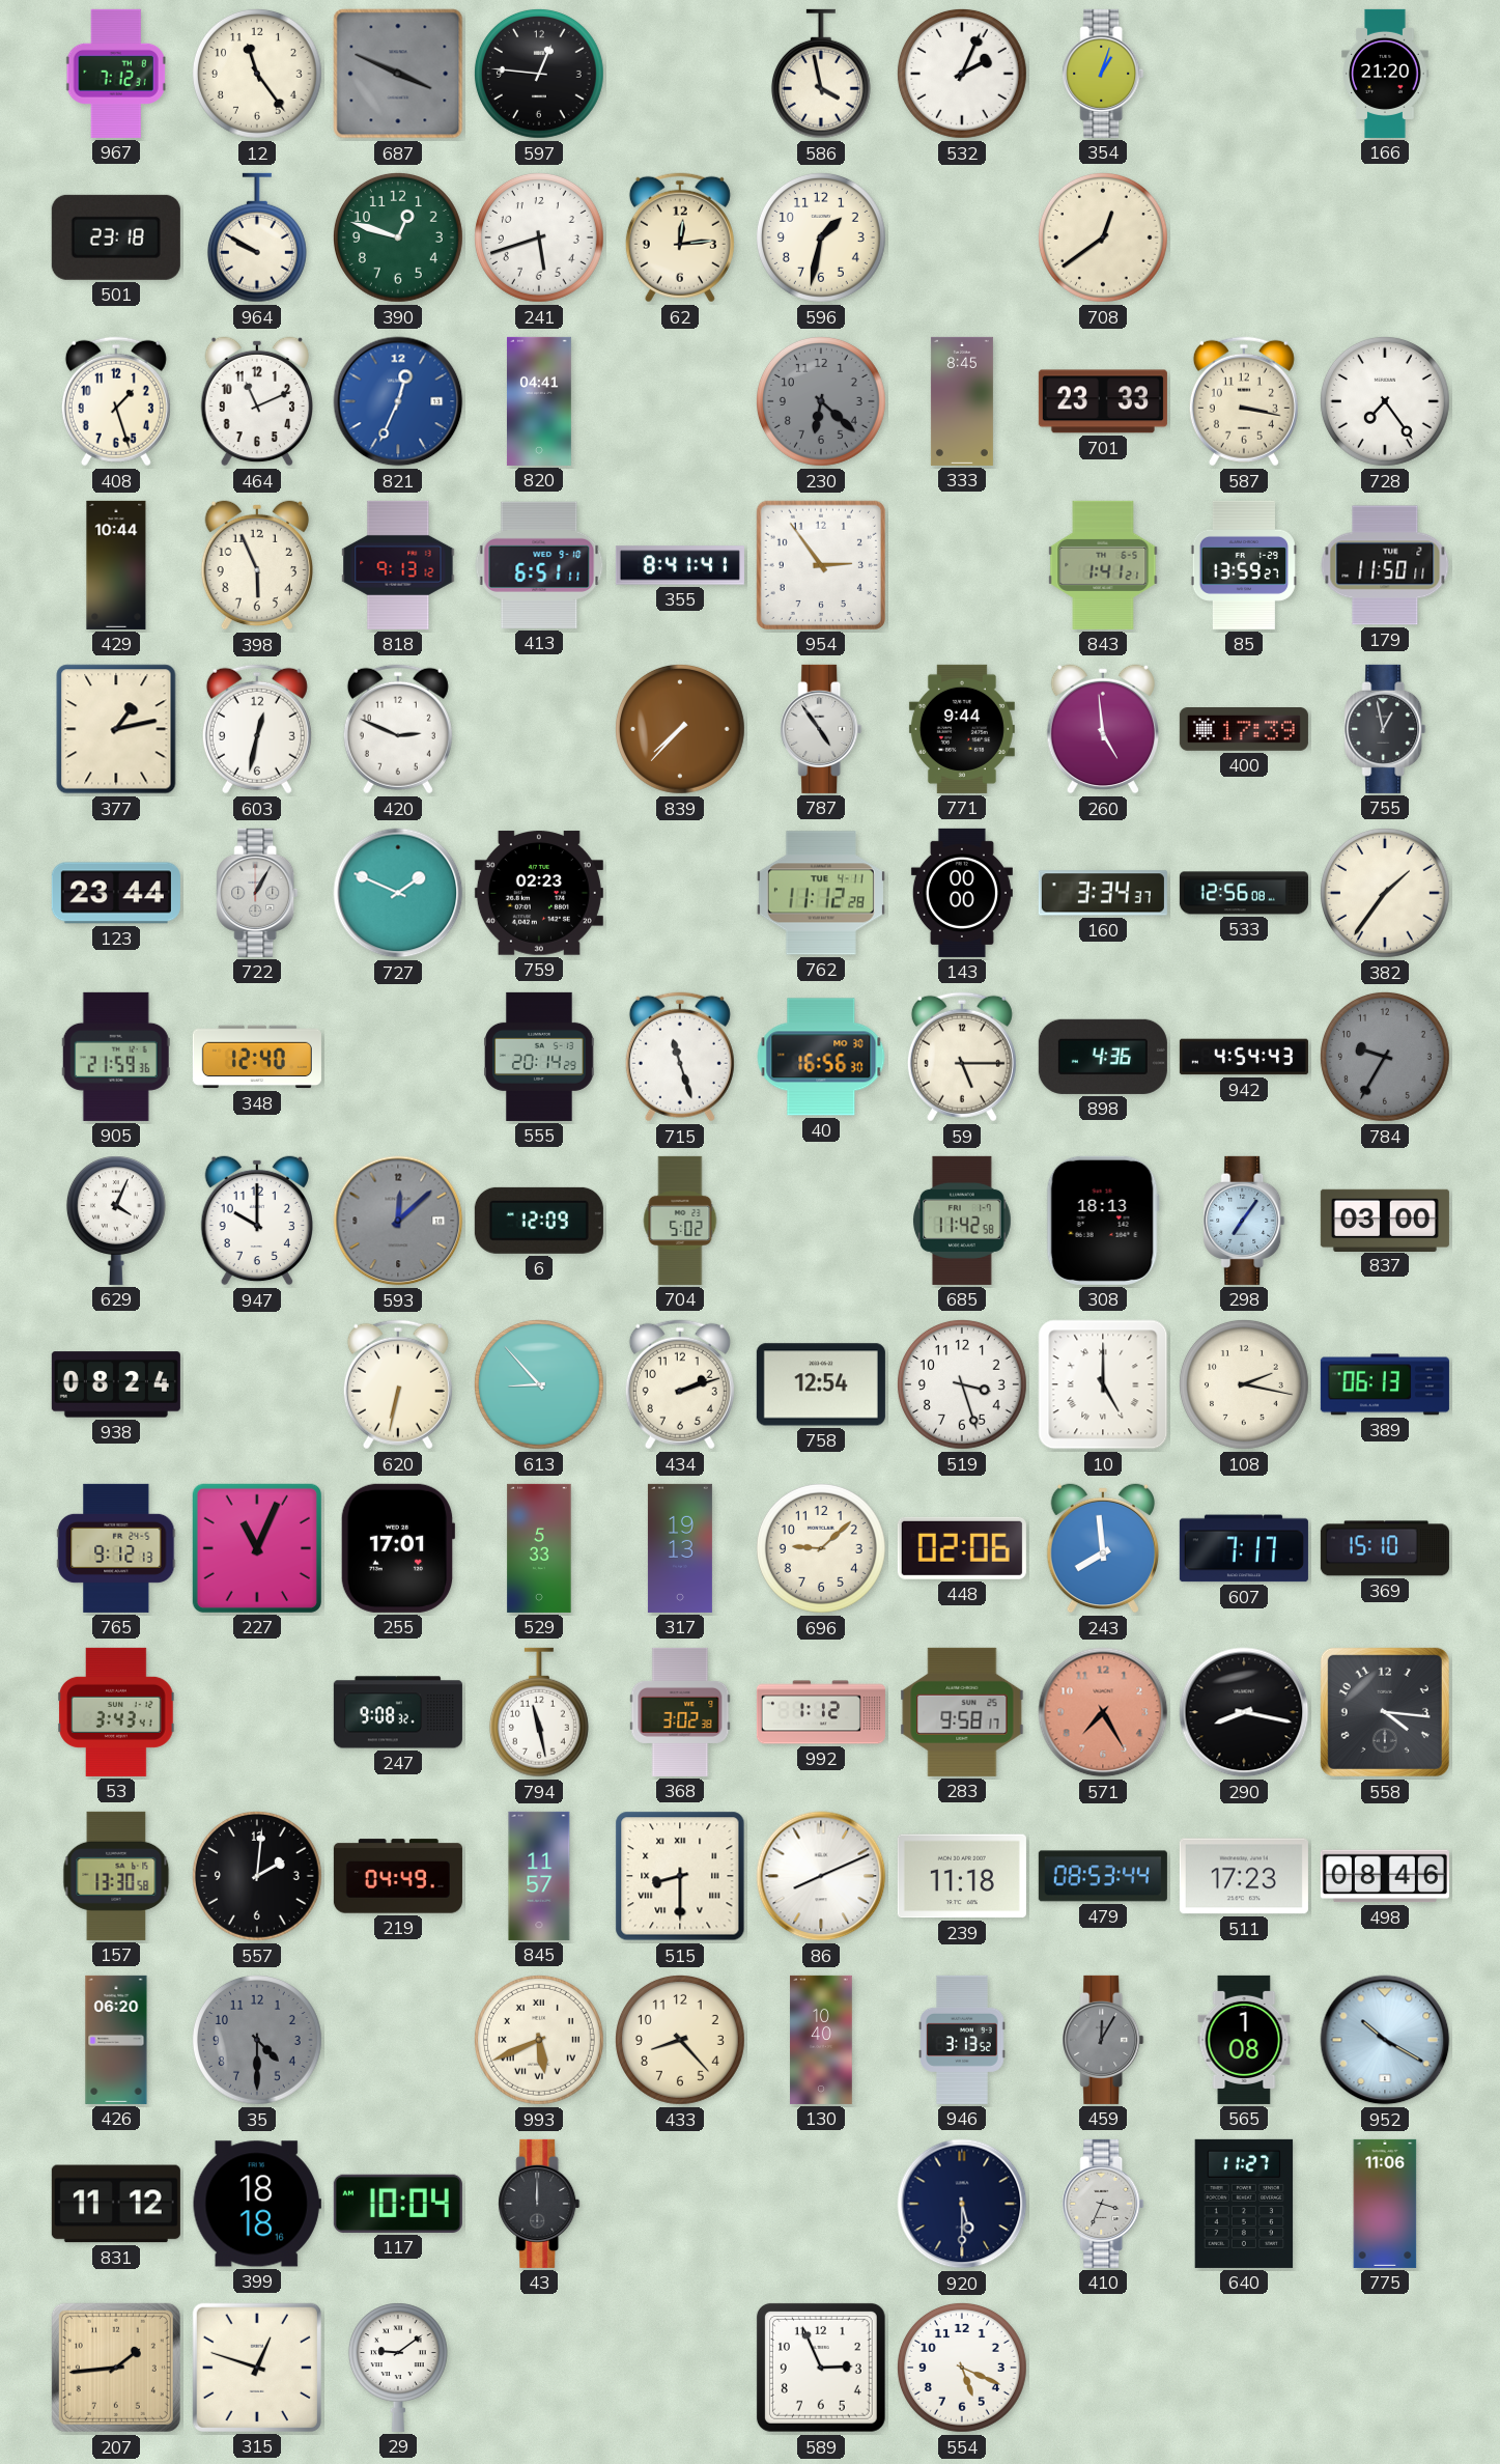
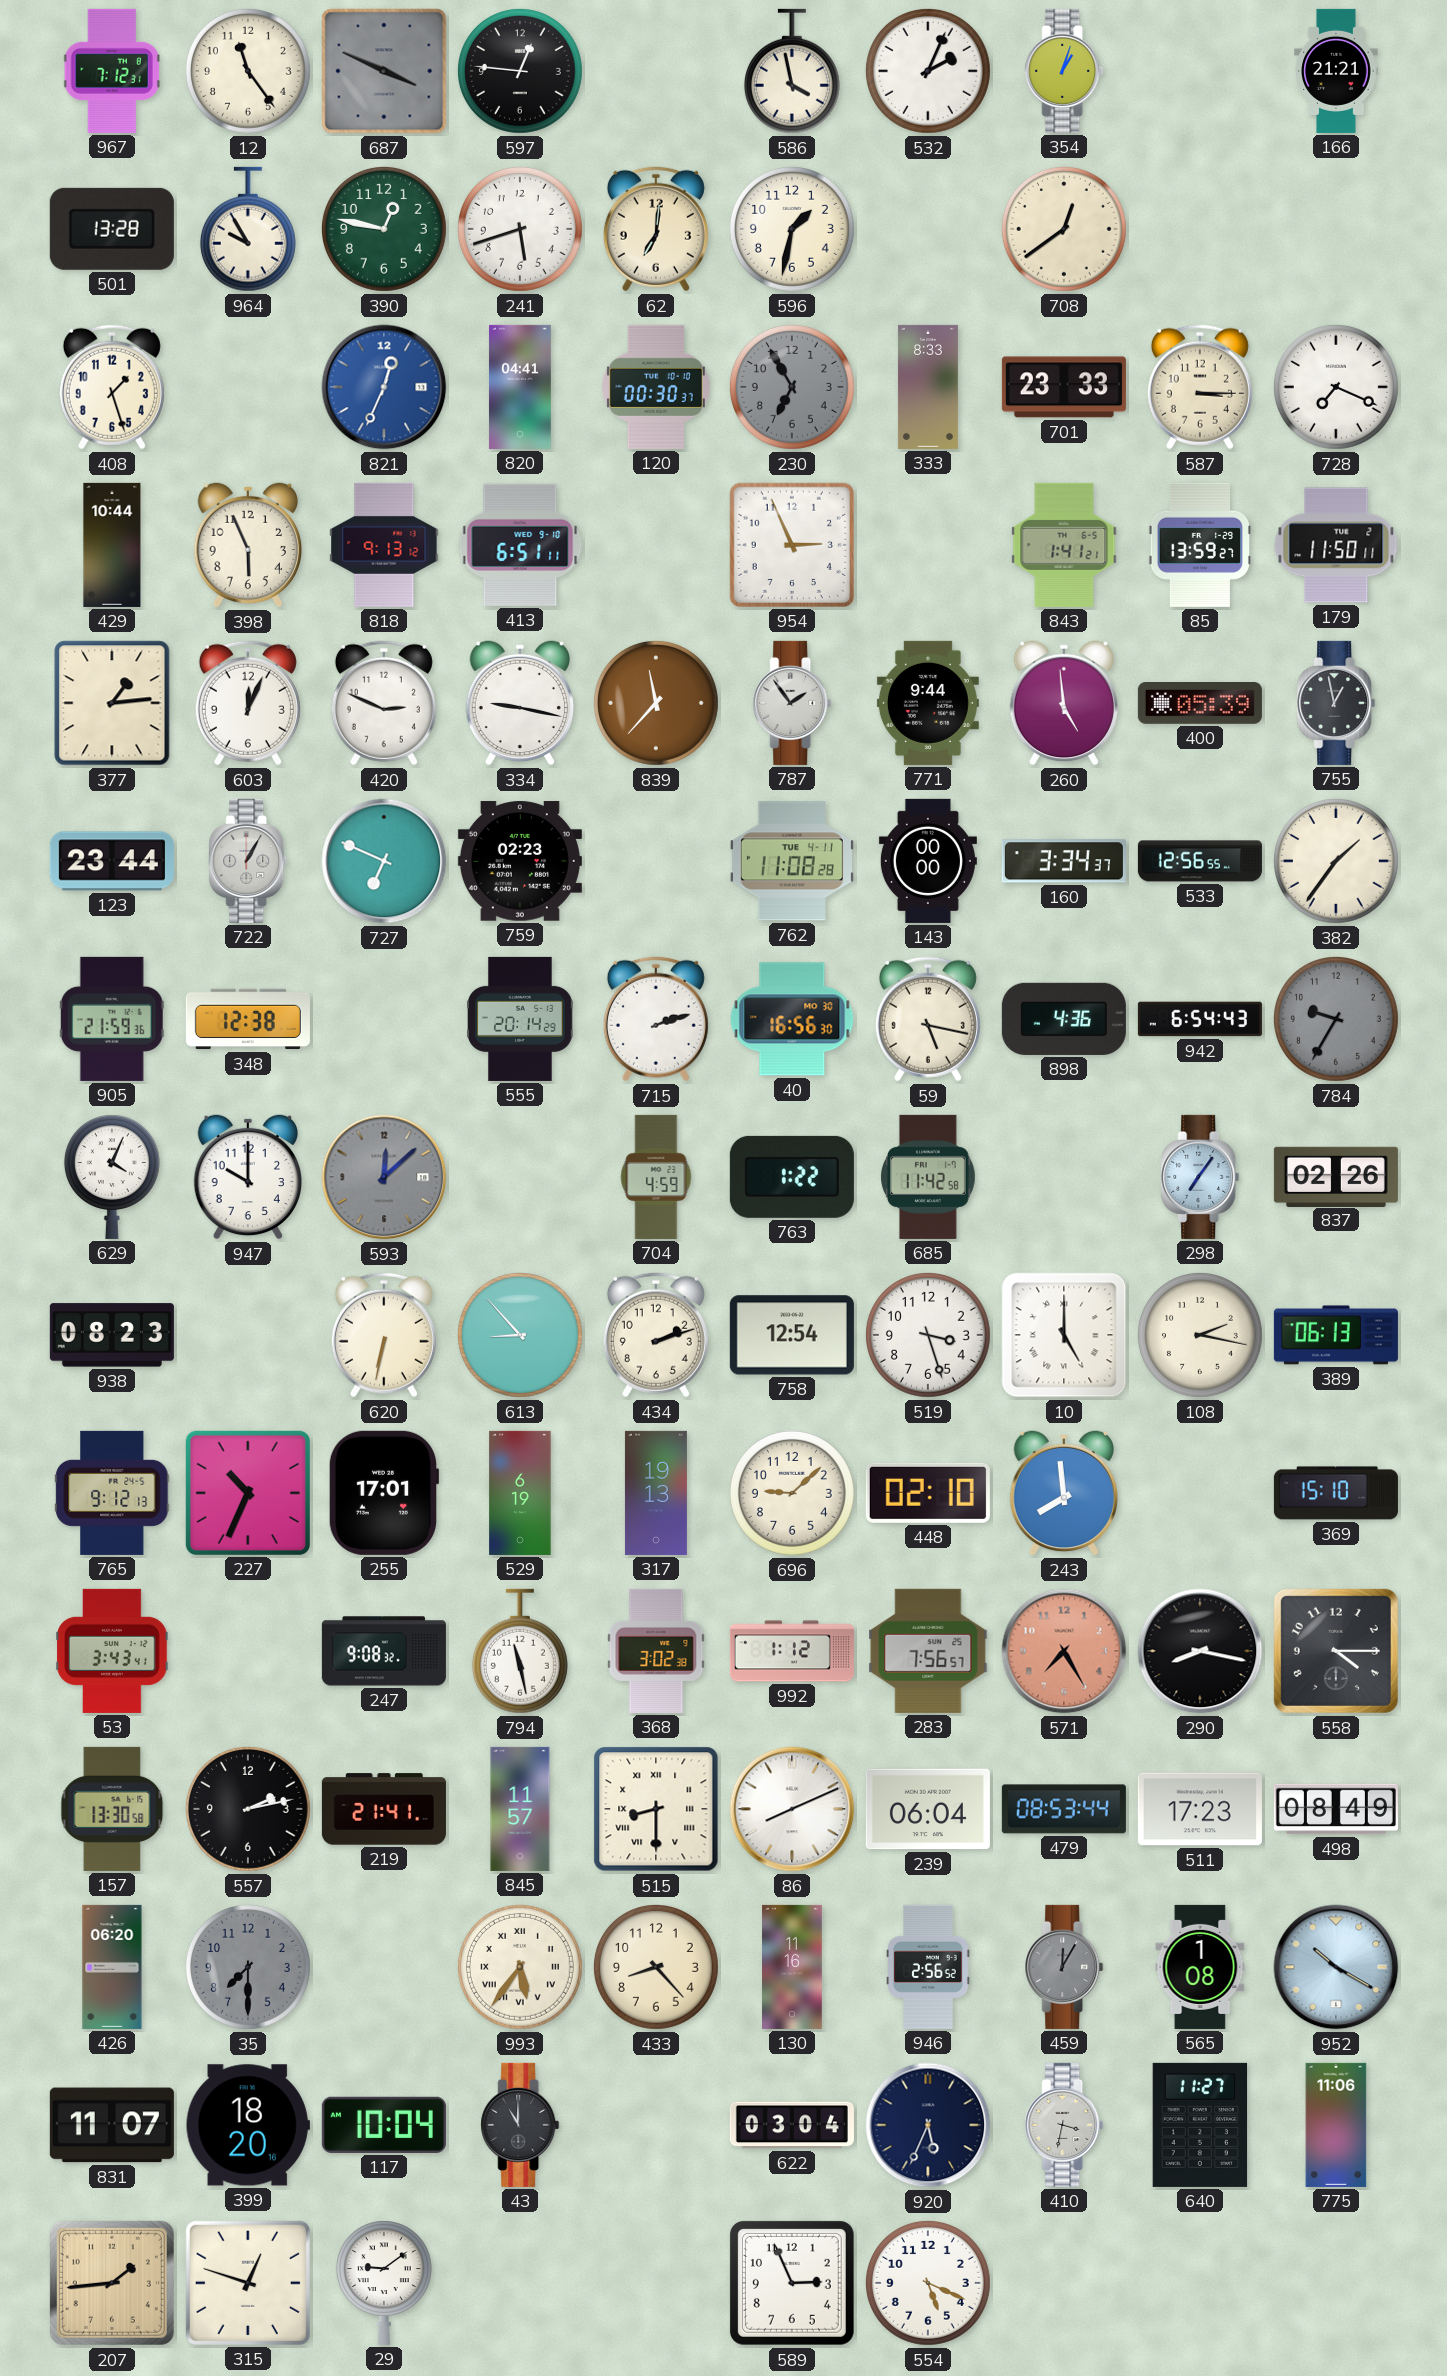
166: 21:20 -> 21:21
501: 23:18 -> 13:28
964: 9:50 -> 9:55
390: 12:48 -> 12:47
62: 12:14 -> 7:01
464: 11:11 -> none
120: none -> 00:30
230: 6:22 -> 6:55
333: 8:45 -> 8:33
587: 3:17 -> 3:15
728: 7:24 -> 7:19
355: 8:41 -> none
954: 2:54 -> 2:56
377: 1:13 -> 1:14
603: 12:32 -> 12:04
334: none -> 9:17
839: 7:37 -> 11:37
787: 4:54 -> 1:54
400: 17:39 -> 05:39
727: 1:49 -> 6:49
762: 11:12 -> 11:08
533: 12:56:08 -> 12:56:55
348: 12:40 -> 12:38
715: 11:27 -> 2:12
59: 5:15 -> 5:17
942: 4:54 -> 6:54
6: 12:09 -> none
704: 5:02 -> 4:59
763: none -> 1:22
308: 18:13 -> none
837: 03:00 -> 02:26
938: 08:24 -> 08:23
227: 11:04 -> 10:34
529: 5:33 -> 6:19
448: 02:06 -> 02:10
607: 7:17 -> none
283: 9:58 -> 7:56
558: 4:16 -> 4:15
557: 2:01 -> 2:13
219: 04:49 -> 21:41
239: 11:18 -> 06:04
498: 08:46 -> 08:49
35: 4:30 -> 7:30
993: 5:41 -> 5:36
130: 10:40 -> 11:16
946: 3:13 -> 2:56
831: 11:12 -> 11:07
399: 18:18 -> 18:20
43: 12:00 -> 11:00
622: none -> 03:04
920: 5:30 -> 5:34
410: 3:34 -> 3:32
